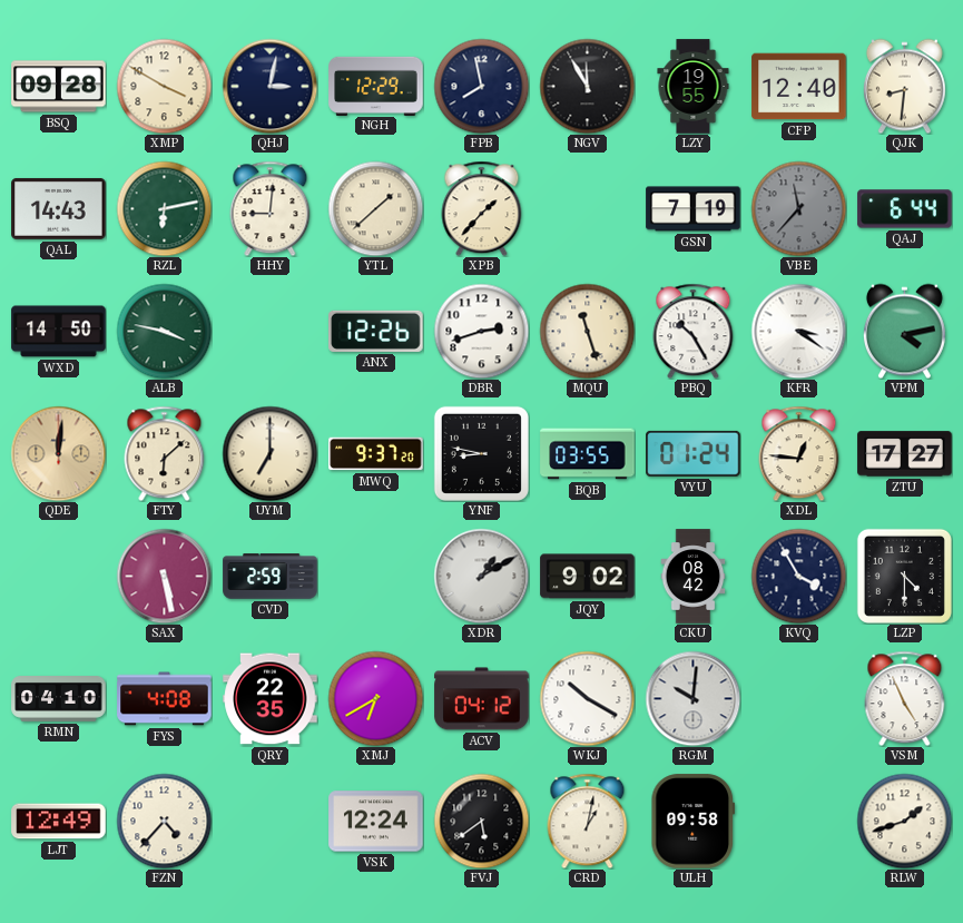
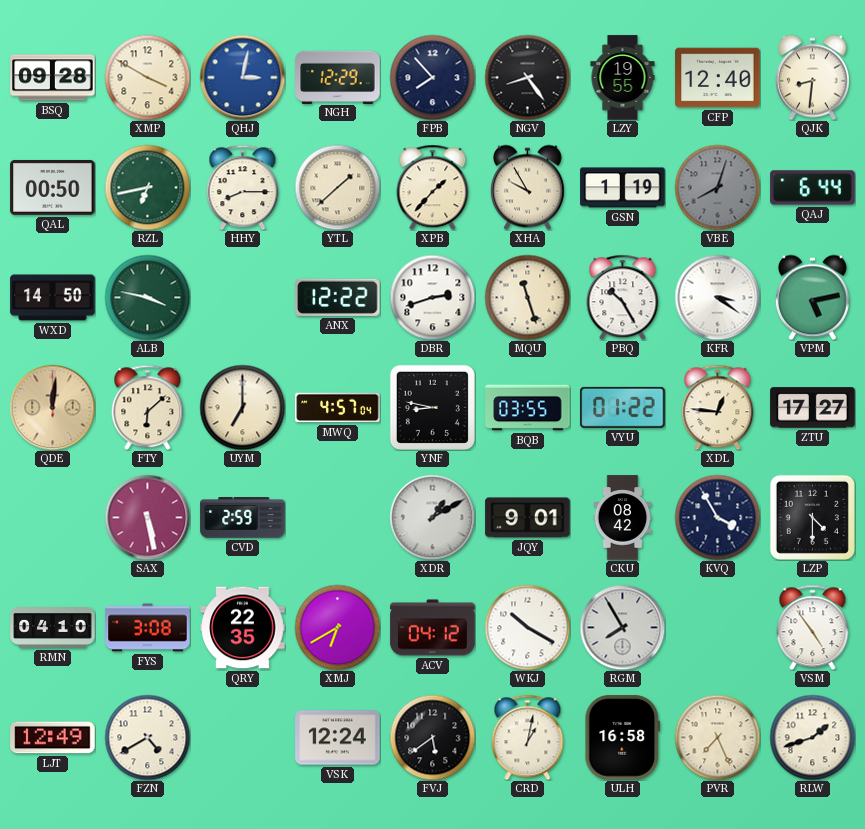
QHJ dial: navy -> blue
FPB: 7:58 -> 7:53
NGV: 11:55 -> 8:24
QAL: 14:43 -> 00:50
RZL: 6:13 -> 6:43
HHY: 9:01 -> 8:15
XHA: none -> 9:55
GSN: 7:19 -> 1:19
VBE: 11:37 -> 8:03
ANX: 12:26 -> 12:22
VPM: 4:13 -> 5:13
MWQ: 9:37 -> 4:57
VYU: 01:24 -> 01:22
JQY: 9:02 -> 9:01
FYS: 4:08 -> 3:08
RGM: 10:01 -> 7:55
VSM: 4:56 -> 4:54
FZN: 4:37 -> 4:40
ULH: 09:58 -> 16:58
PVR: none -> 7:26
